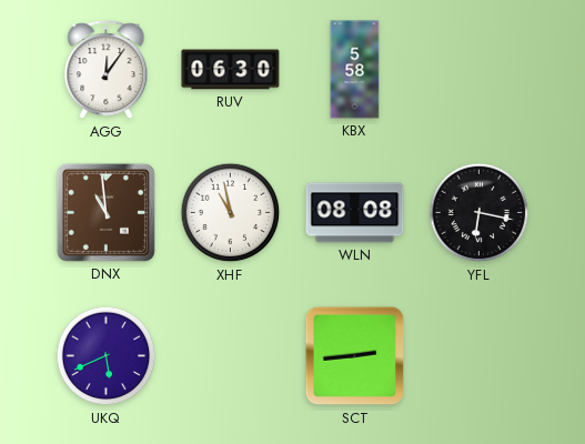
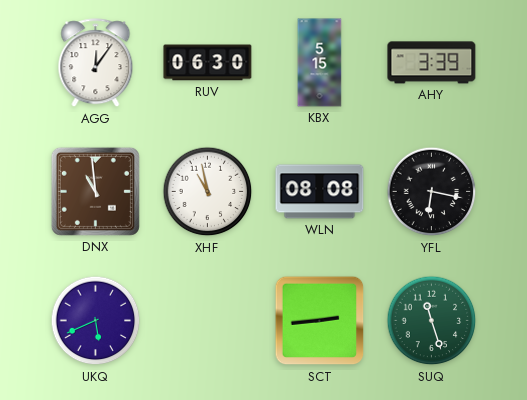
KBX: 5:58 -> 5:15
AHY: none -> 3:39
SUQ: none -> 11:27
